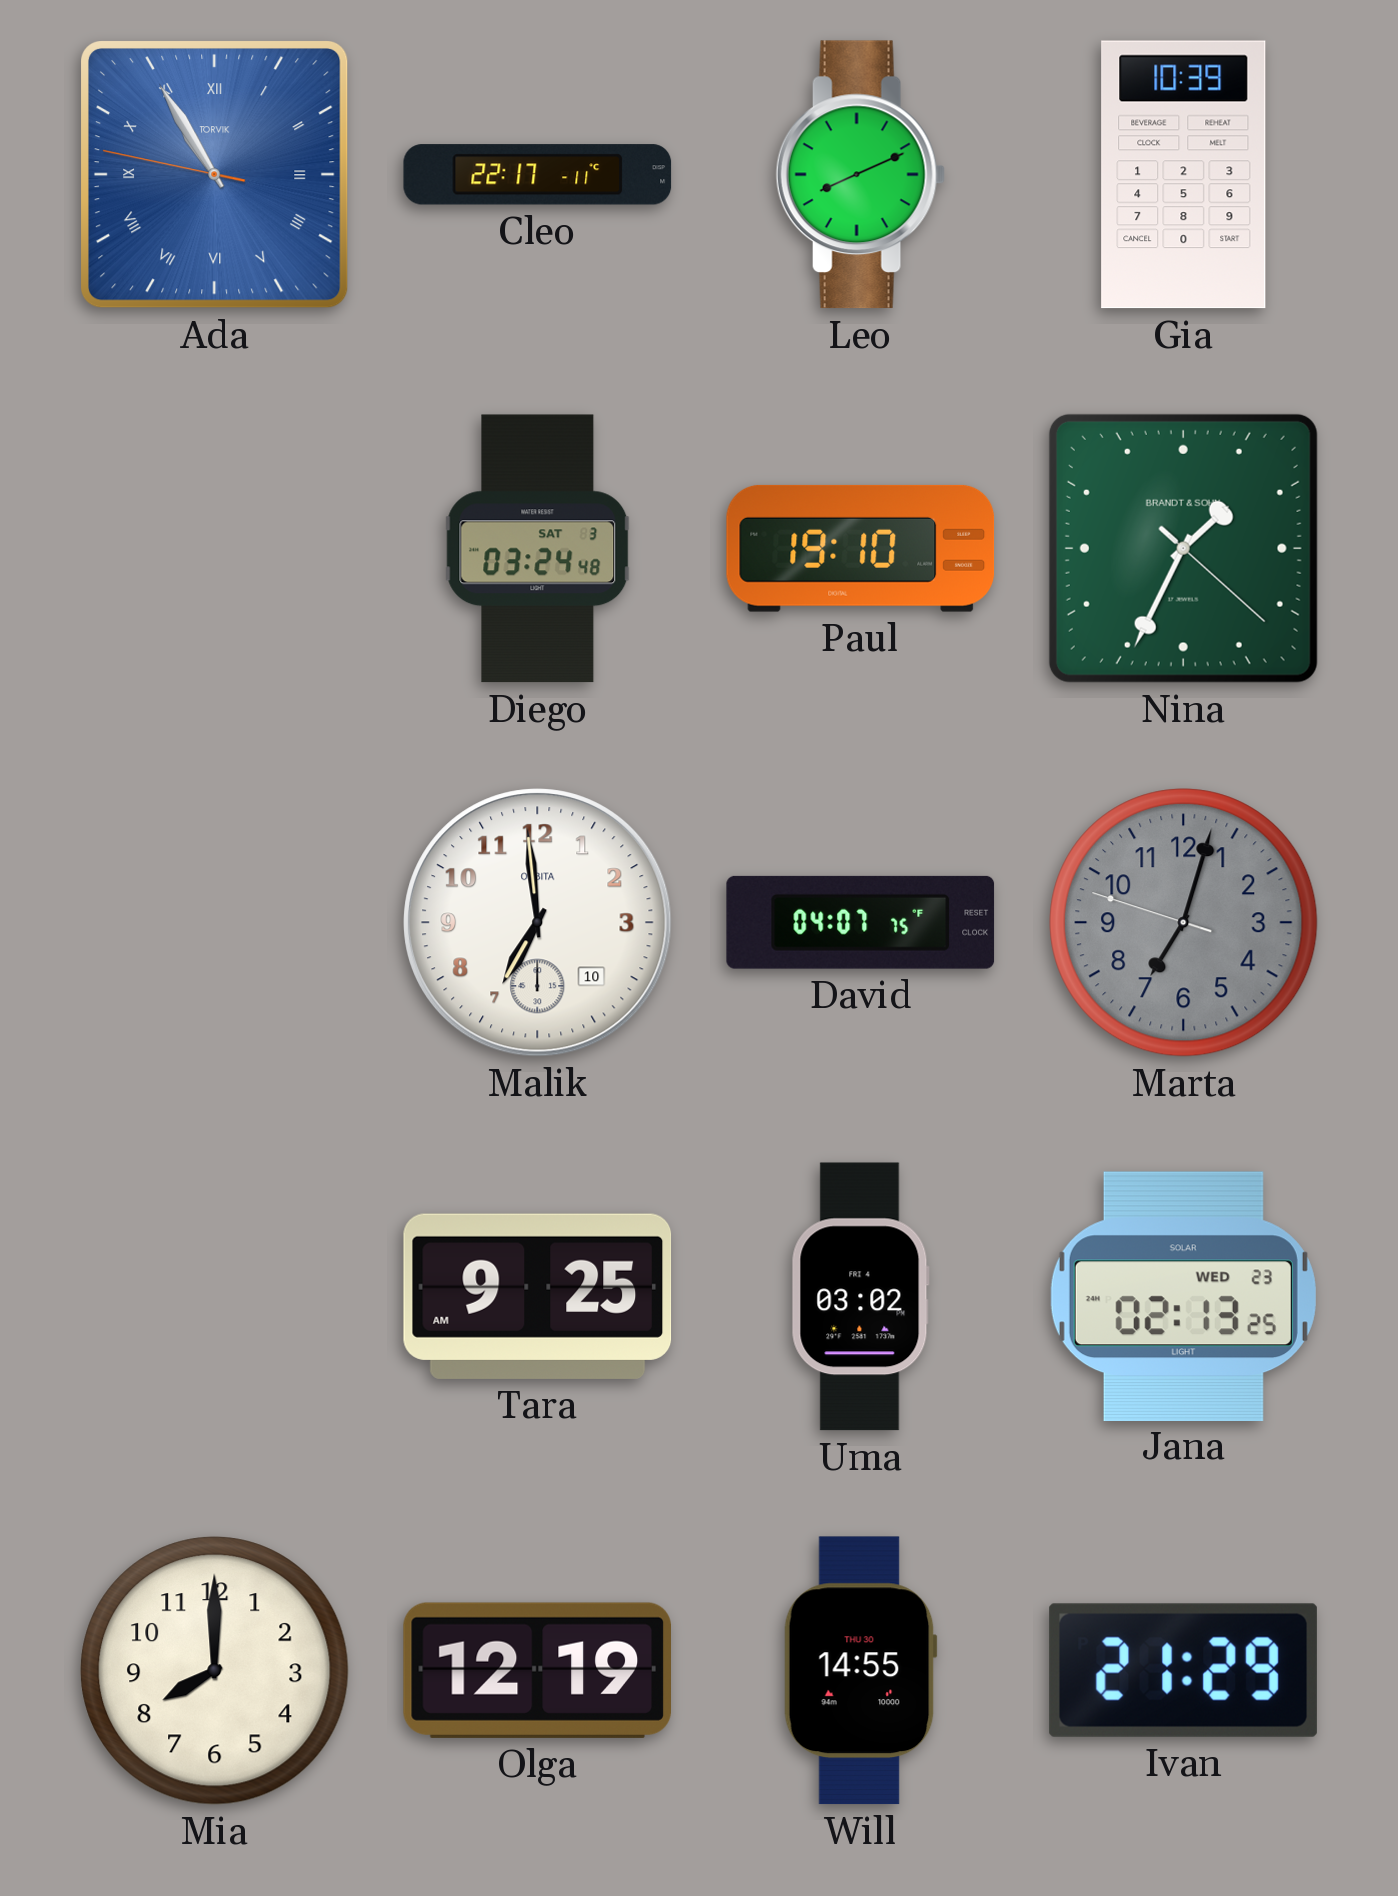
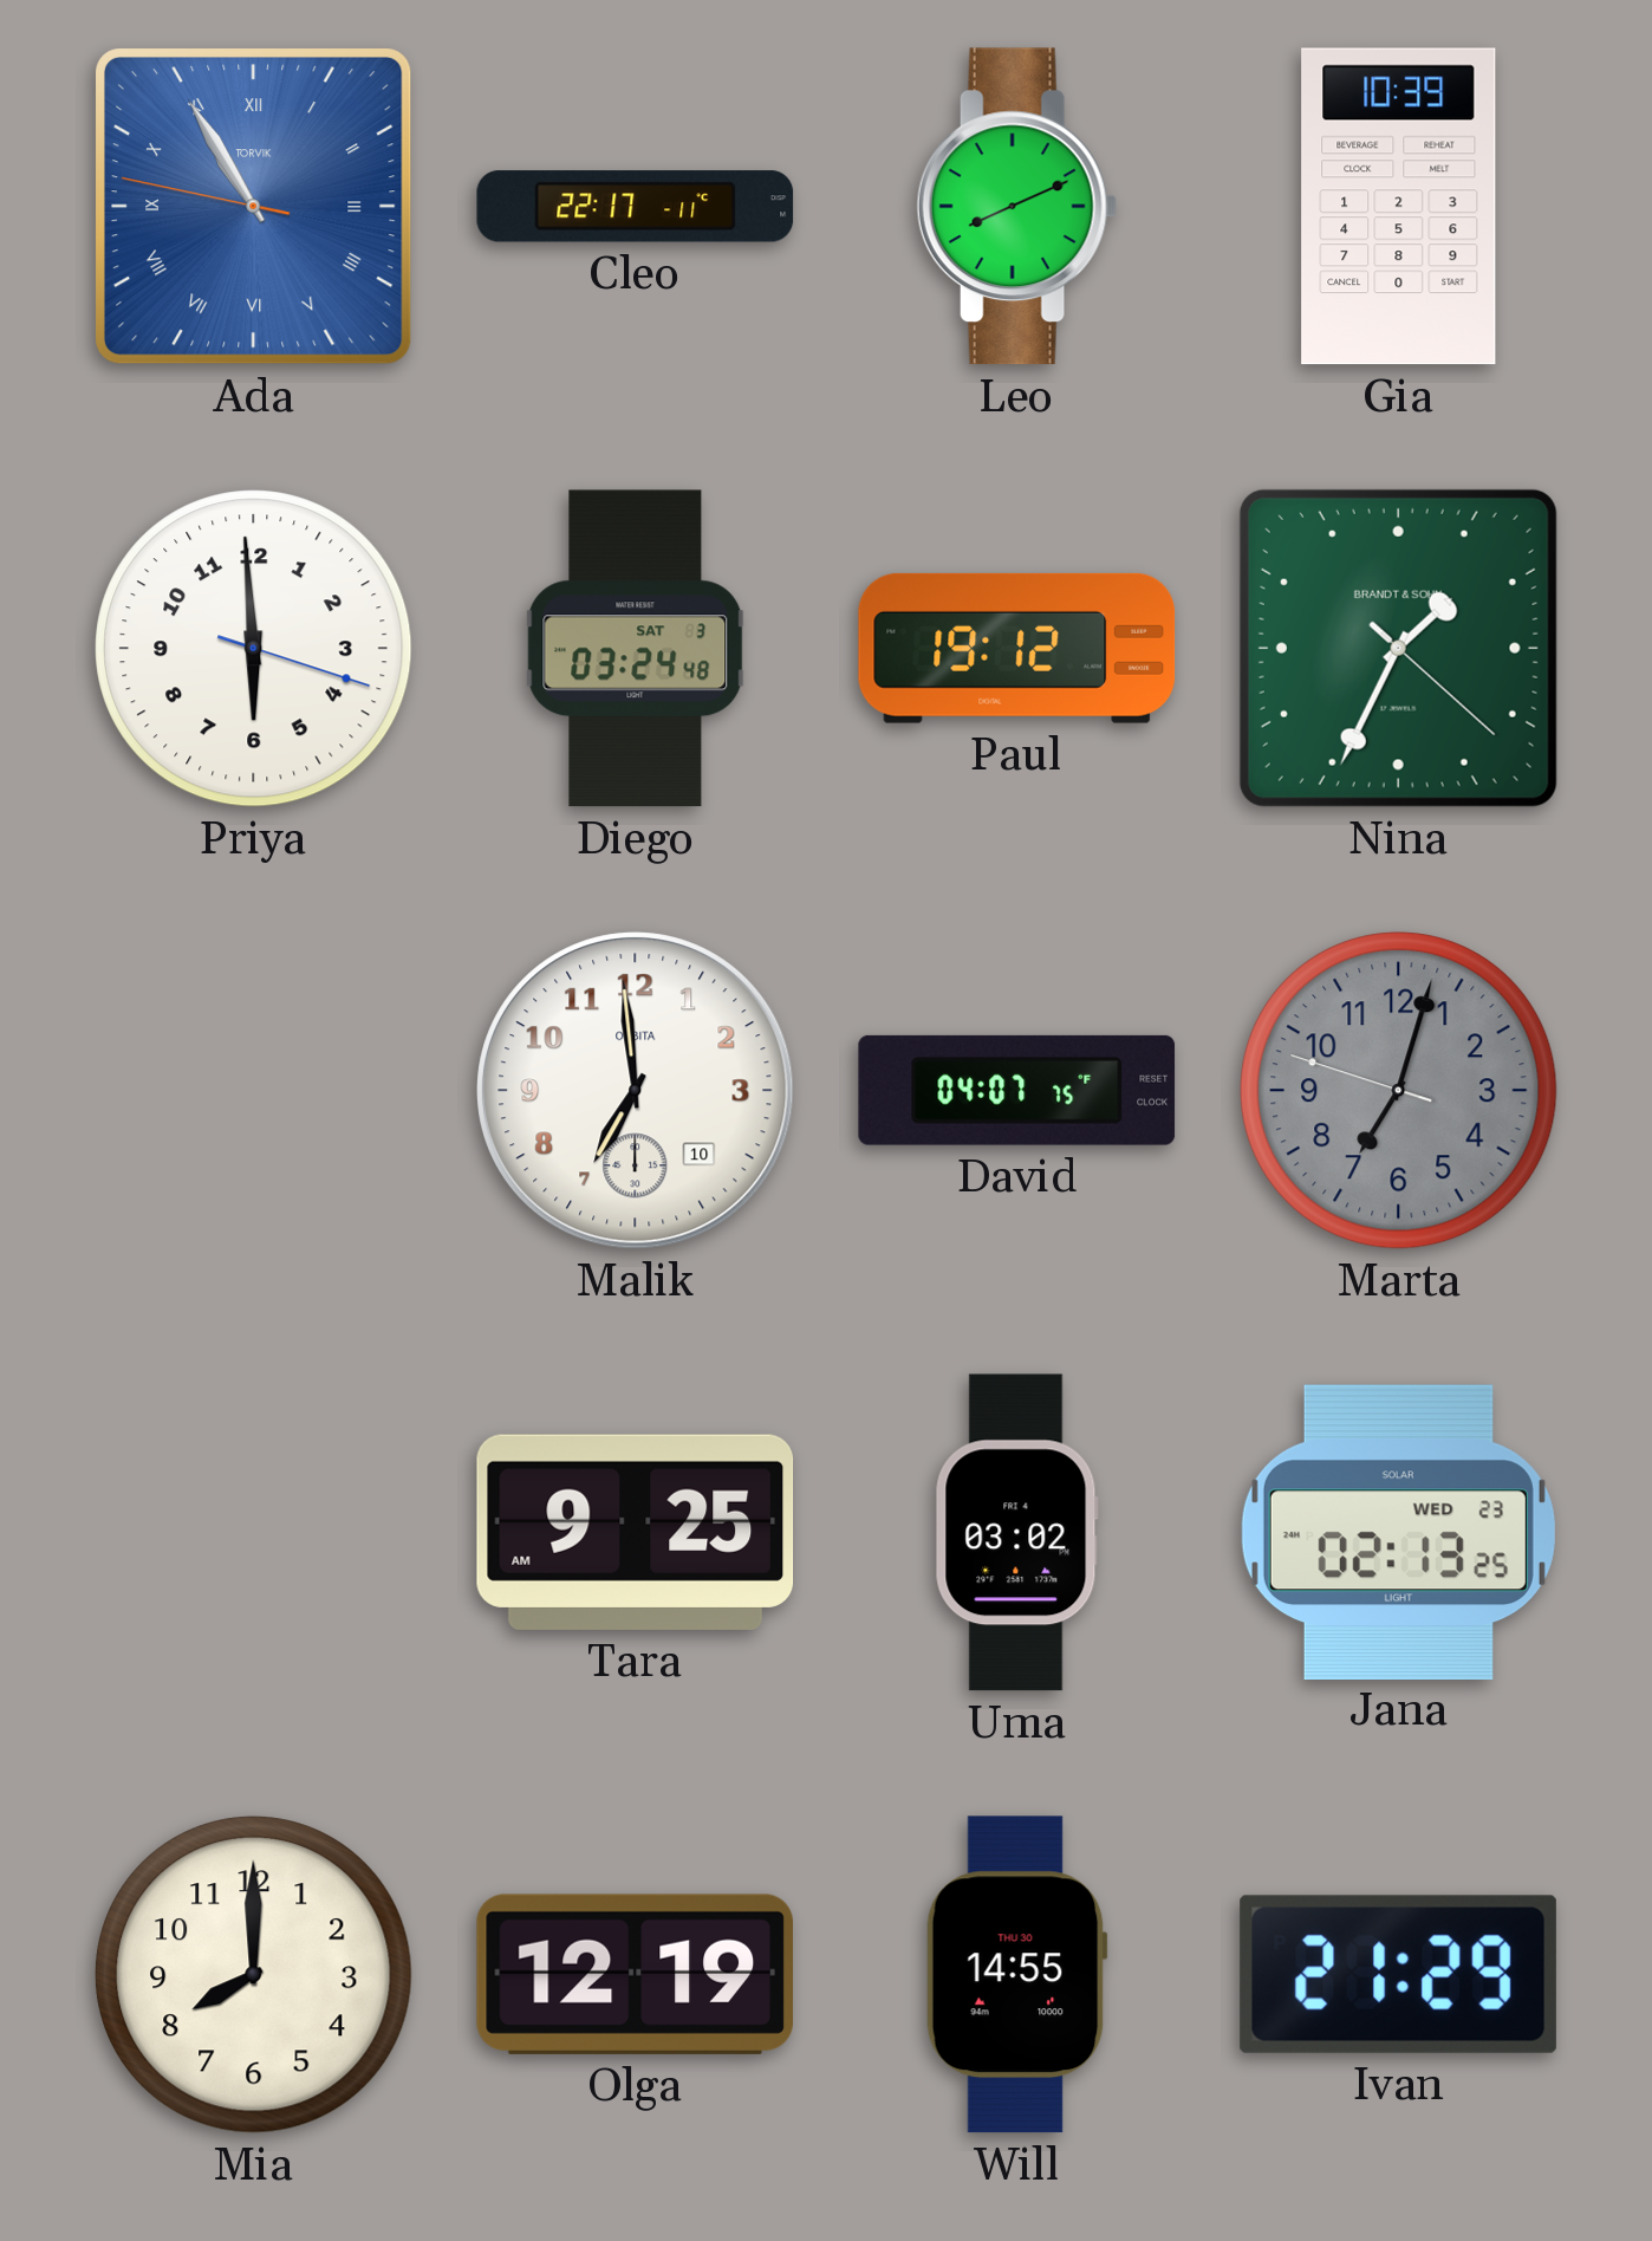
Priya: none -> 5:59
Paul: 19:10 -> 19:12
